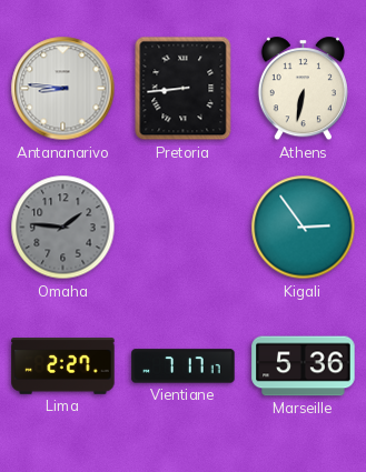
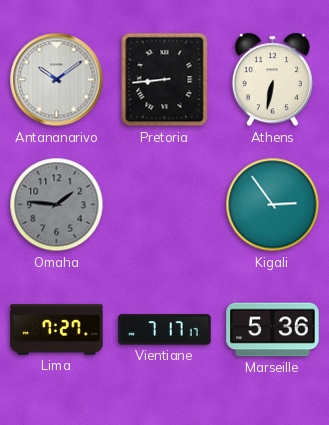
Antananarivo: 8:46 -> 10:09
Lima: 2:27 -> 7:27
